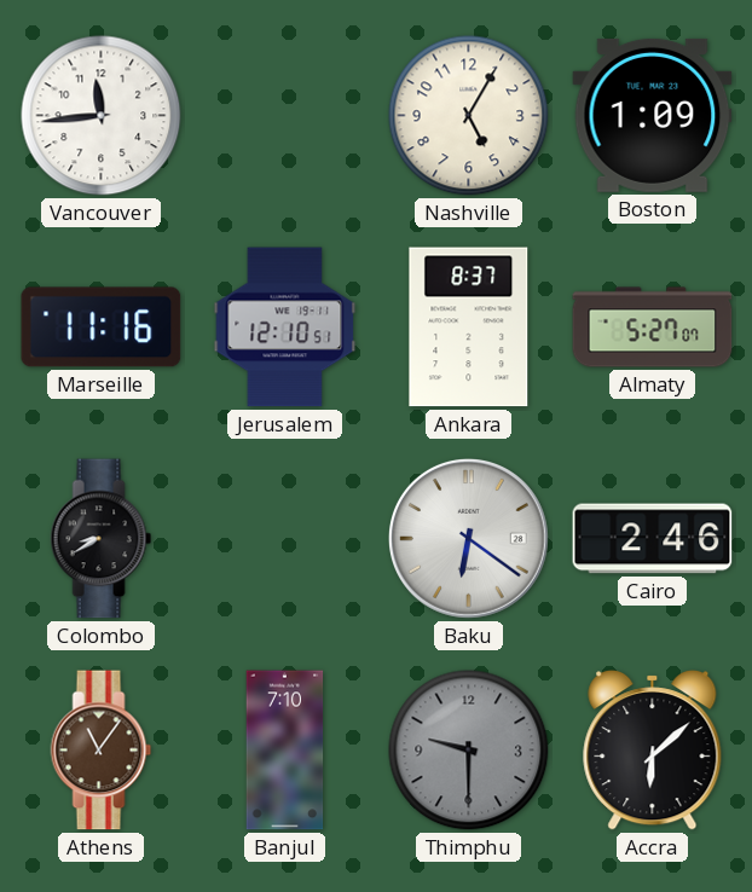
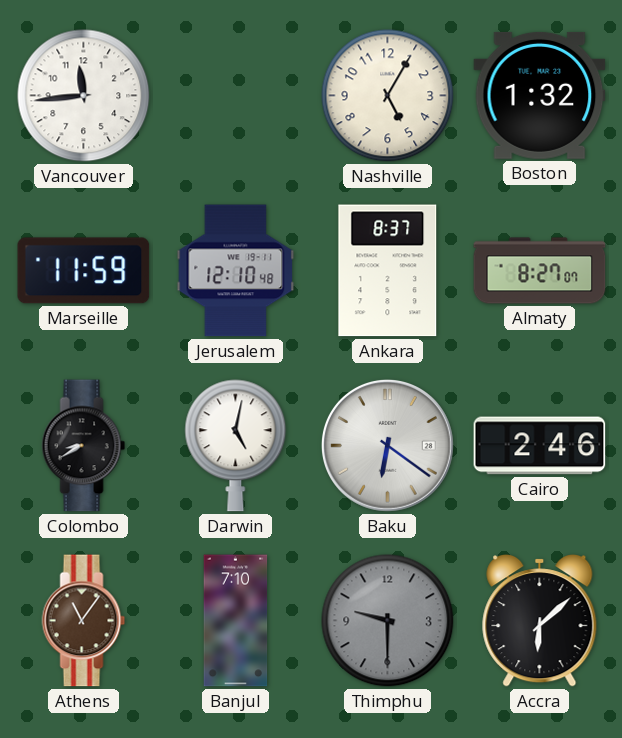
Boston: 1:09 -> 1:32
Marseille: 11:16 -> 11:59
Jerusalem: 12:10:51 -> 12:10:48
Almaty: 5:27 -> 8:27
Darwin: none -> 5:02
